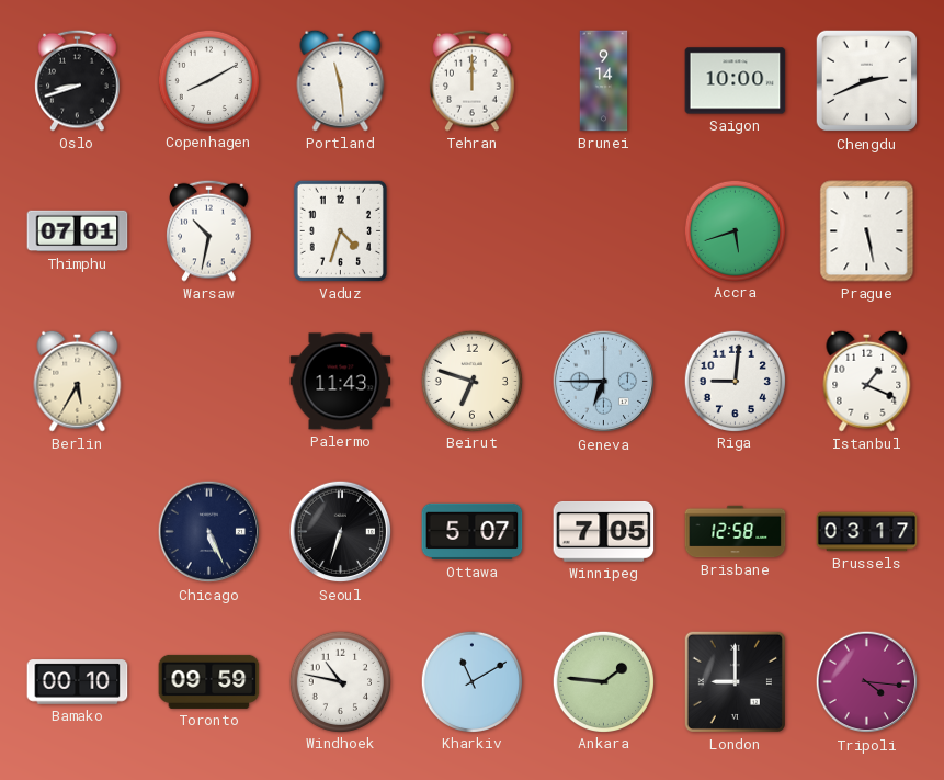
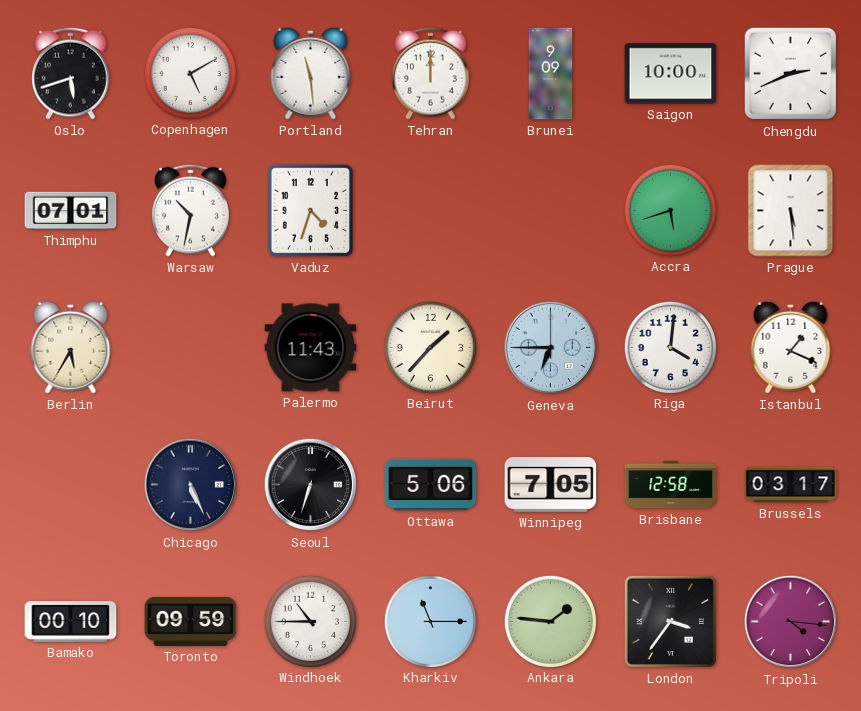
Oslo: 8:42 -> 5:42
Copenhagen: 8:10 -> 5:10
Brunei: 9:14 -> 9:09
Prague: 5:28 -> 5:29
Beirut: 6:48 -> 1:37
Riga: 9:01 -> 4:01
Ottawa: 5:07 -> 5:06
Windhoek: 10:47 -> 10:45
Kharkiv: 11:10 -> 11:15
London: 9:00 -> 3:36
